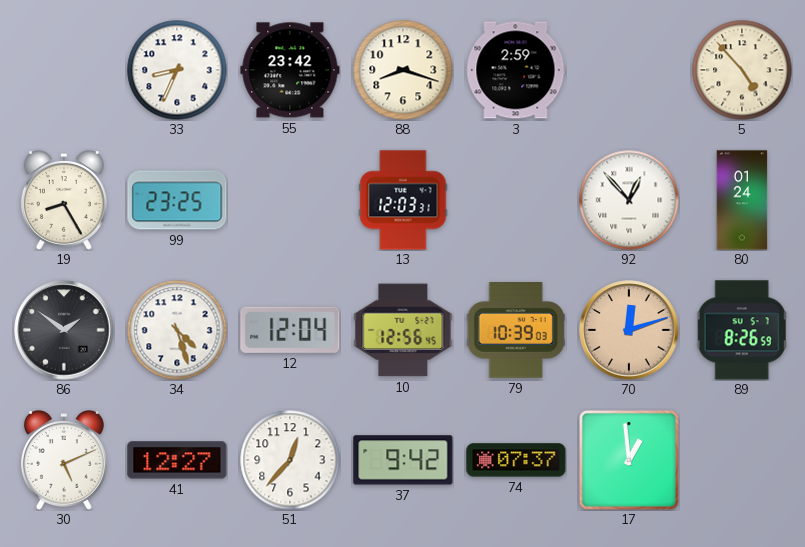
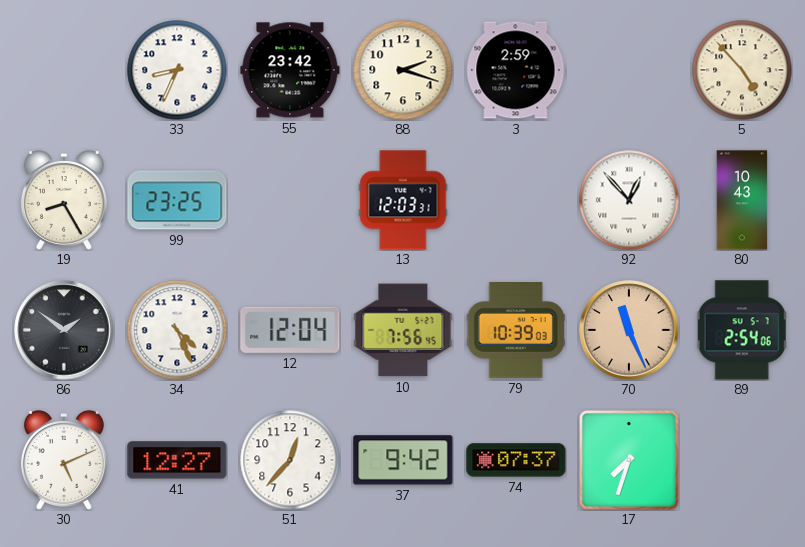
88: 8:18 -> 2:18
80: 01:24 -> 10:43
34: 4:27 -> 4:26
10: 12:56 -> 7:56
70: 12:12 -> 11:26
89: 8:26 -> 2:54
17: 12:59 -> 7:33
